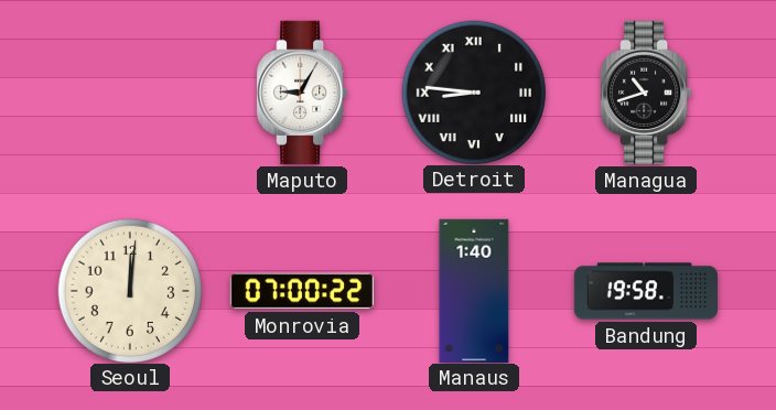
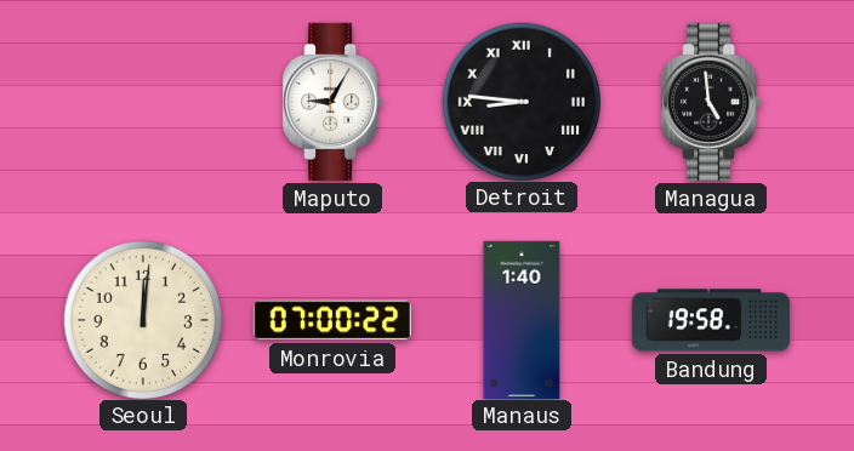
Managua: 10:42 -> 4:59
